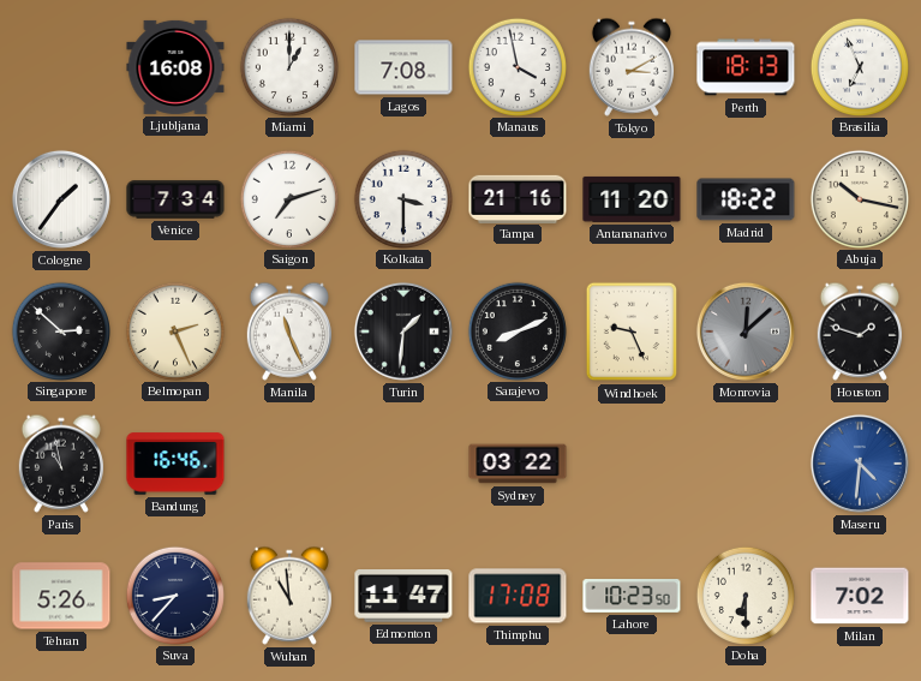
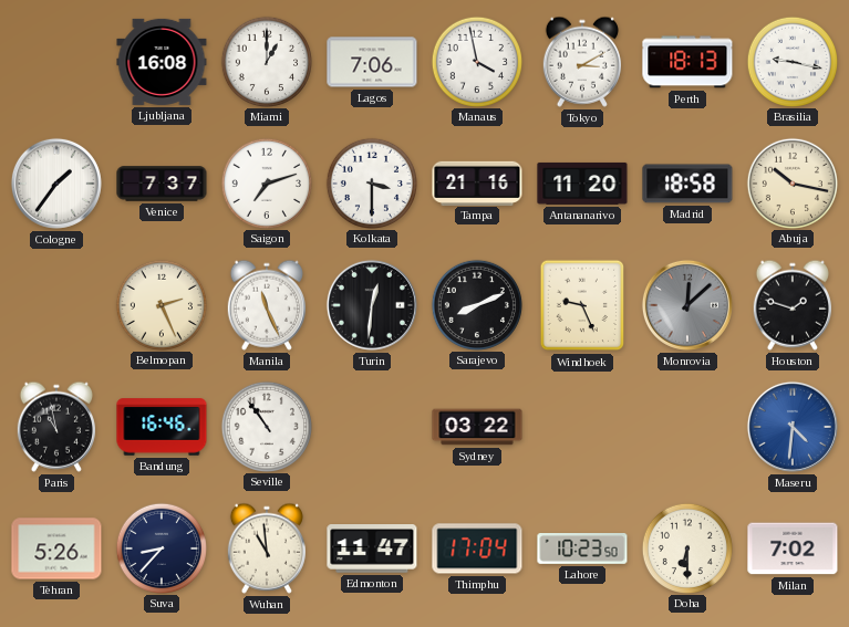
Lagos: 7:08 -> 7:06
Brasilia: 6:56 -> 9:17
Venice: 7:34 -> 7:37
Madrid: 18:22 -> 18:58
Singapore: 2:52 -> none
Turin: 1:31 -> 12:31
Seville: none -> 10:54
Thimphu: 17:08 -> 17:04
